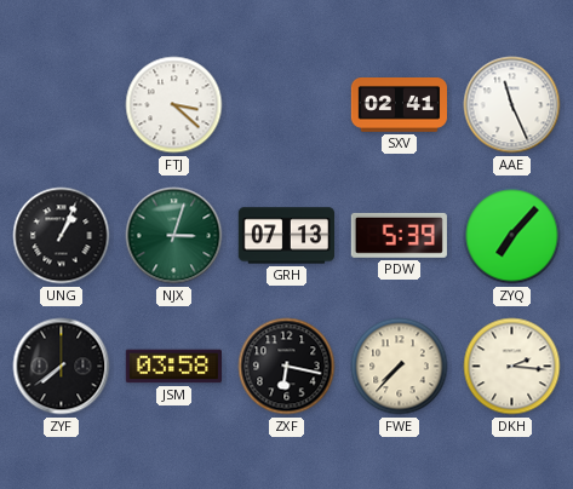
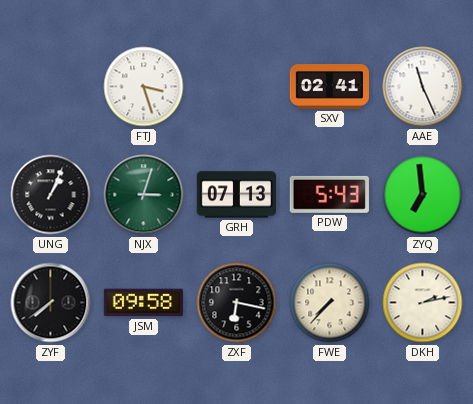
FTJ: 3:22 -> 3:27
PDW: 5:39 -> 5:43
ZYQ: 7:07 -> 6:59
JSM: 03:58 -> 09:58
DKH: 2:16 -> 2:13
